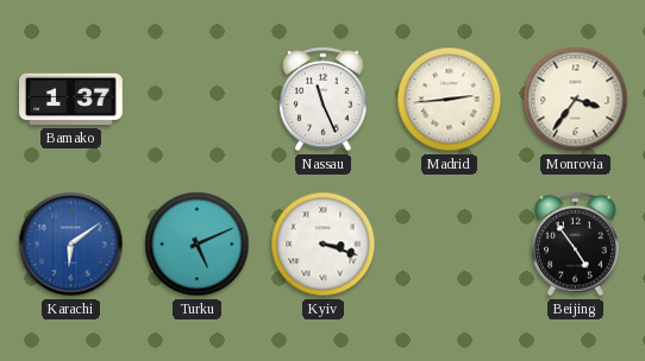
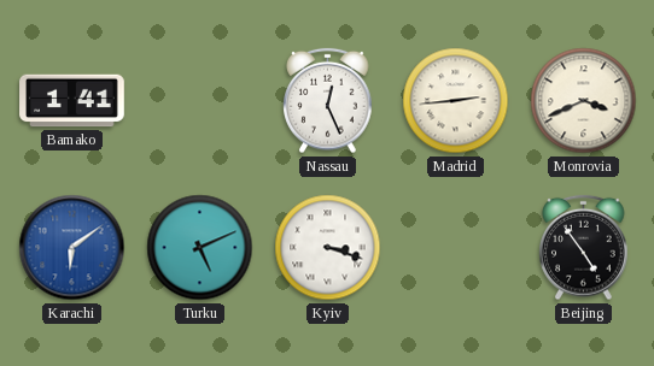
Bamako: 1:37 -> 1:41
Nassau: 11:26 -> 12:26
Monrovia: 3:36 -> 3:41
